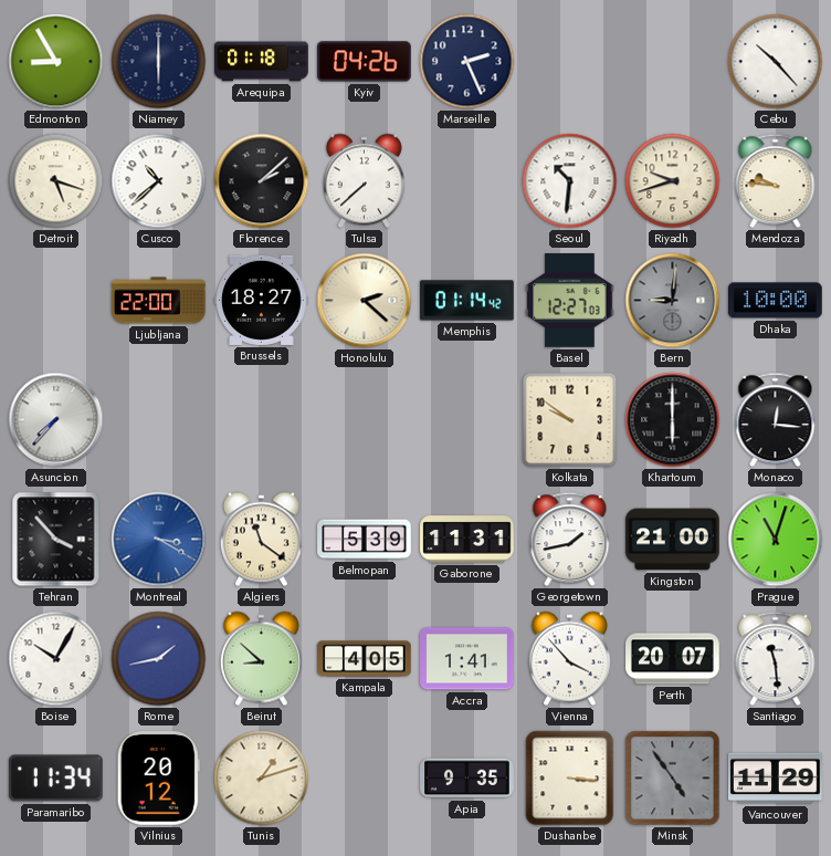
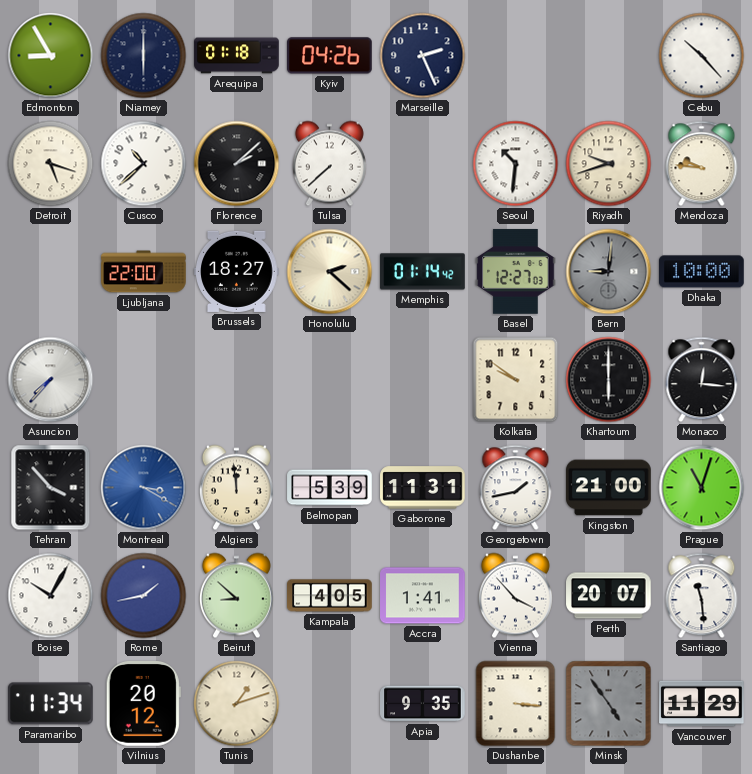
Algiers: 11:21 -> 11:59
